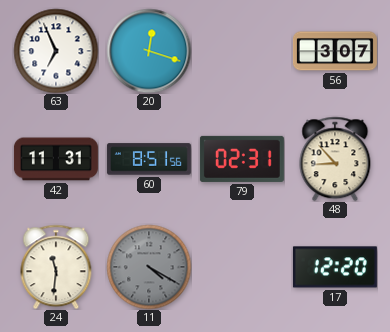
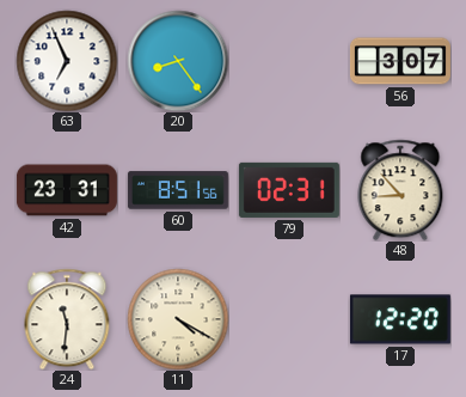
20: 12:18 -> 8:24
42: 11:31 -> 23:31
11 dial: grey -> cream
